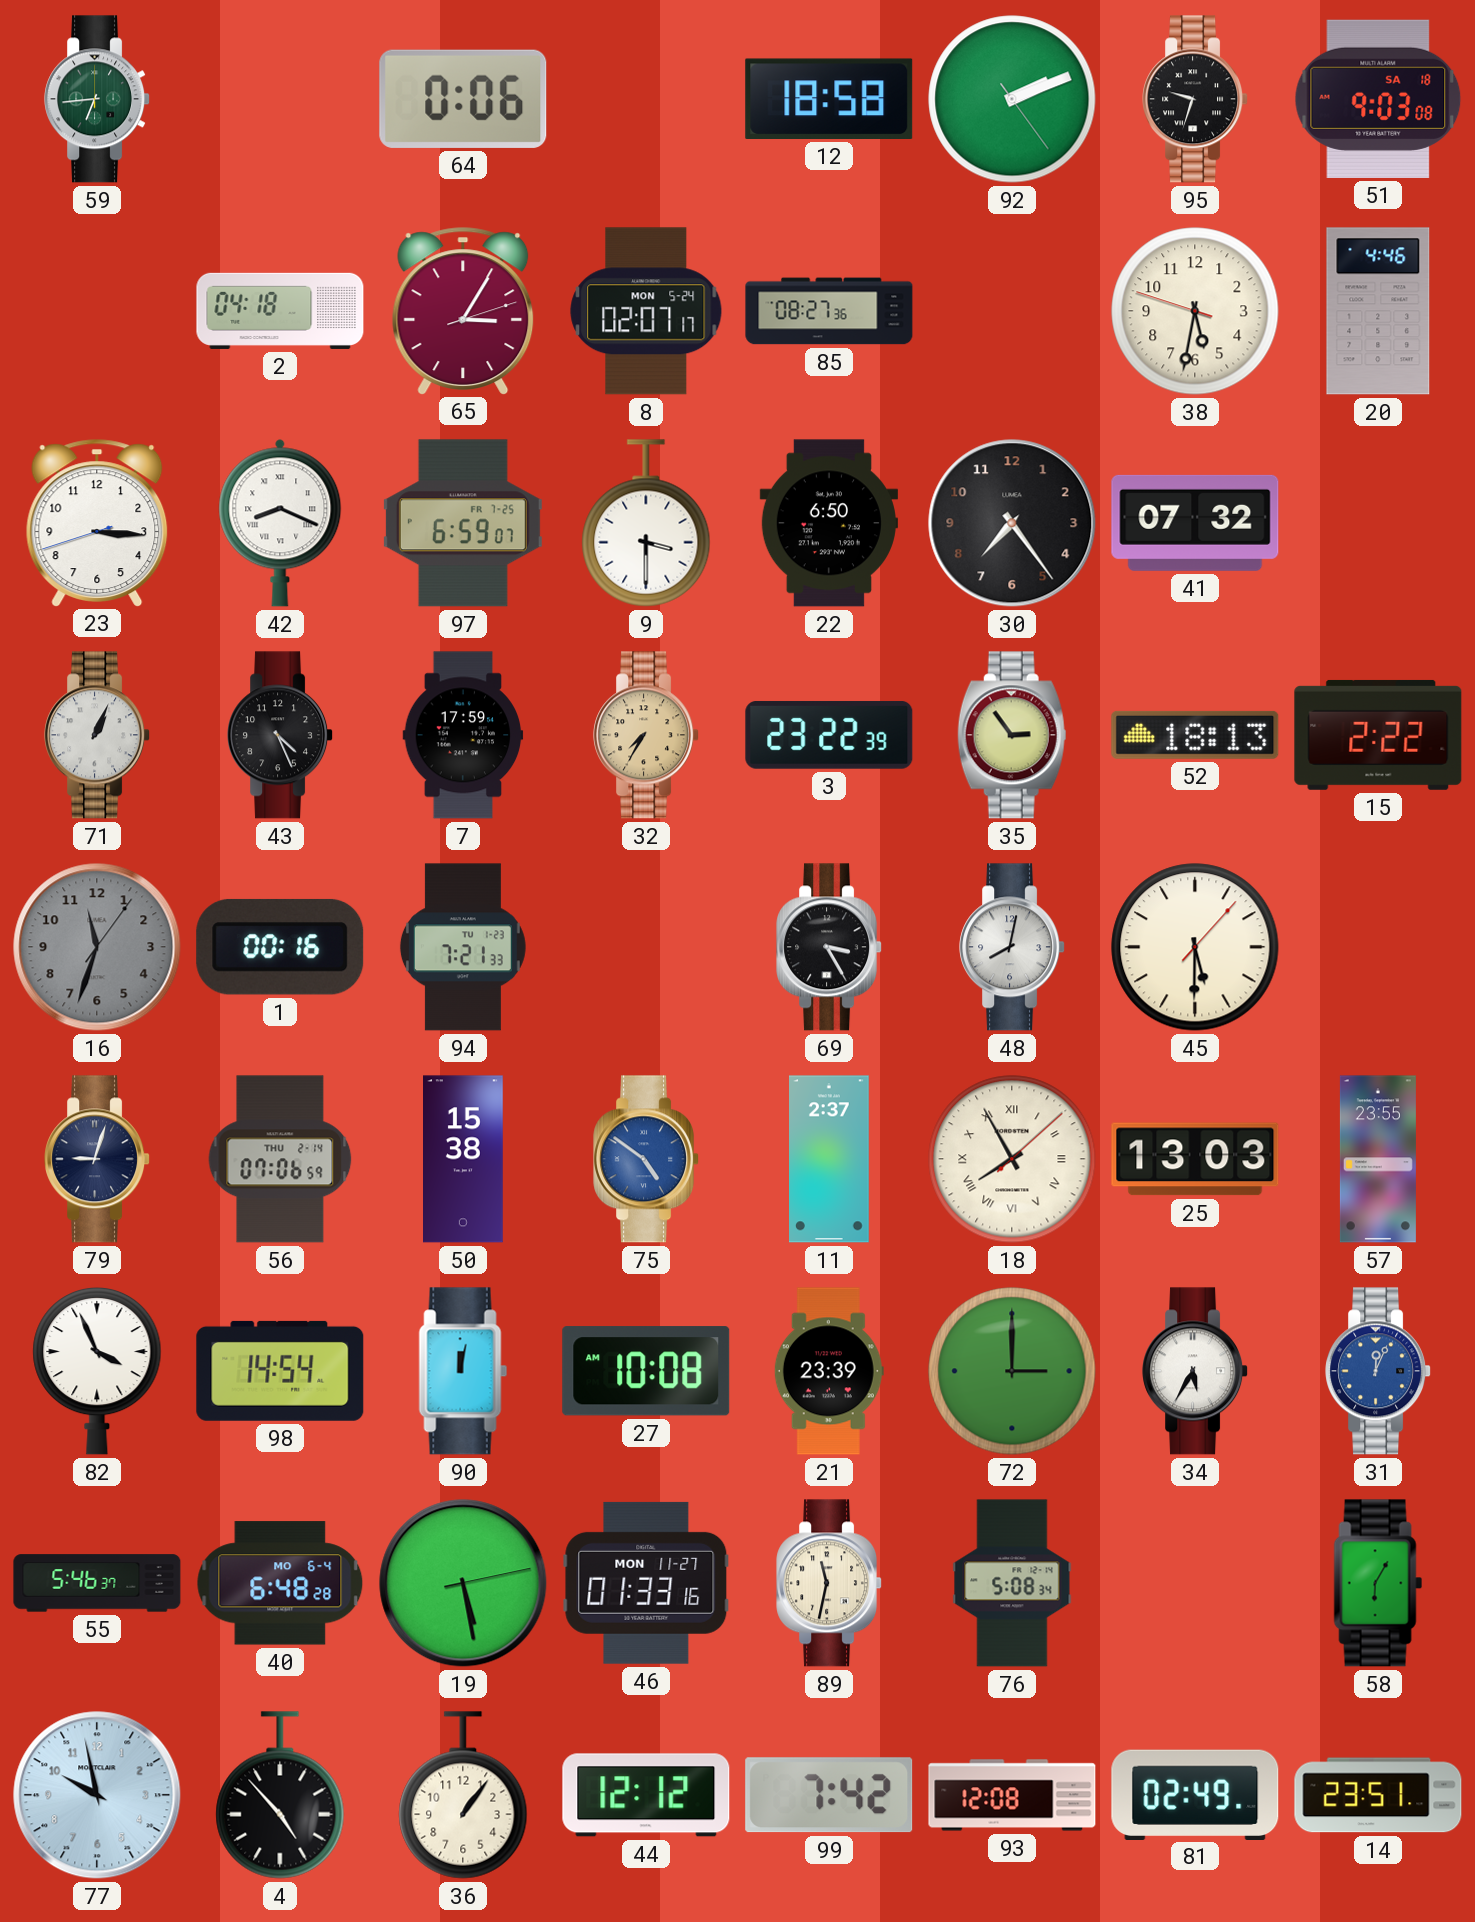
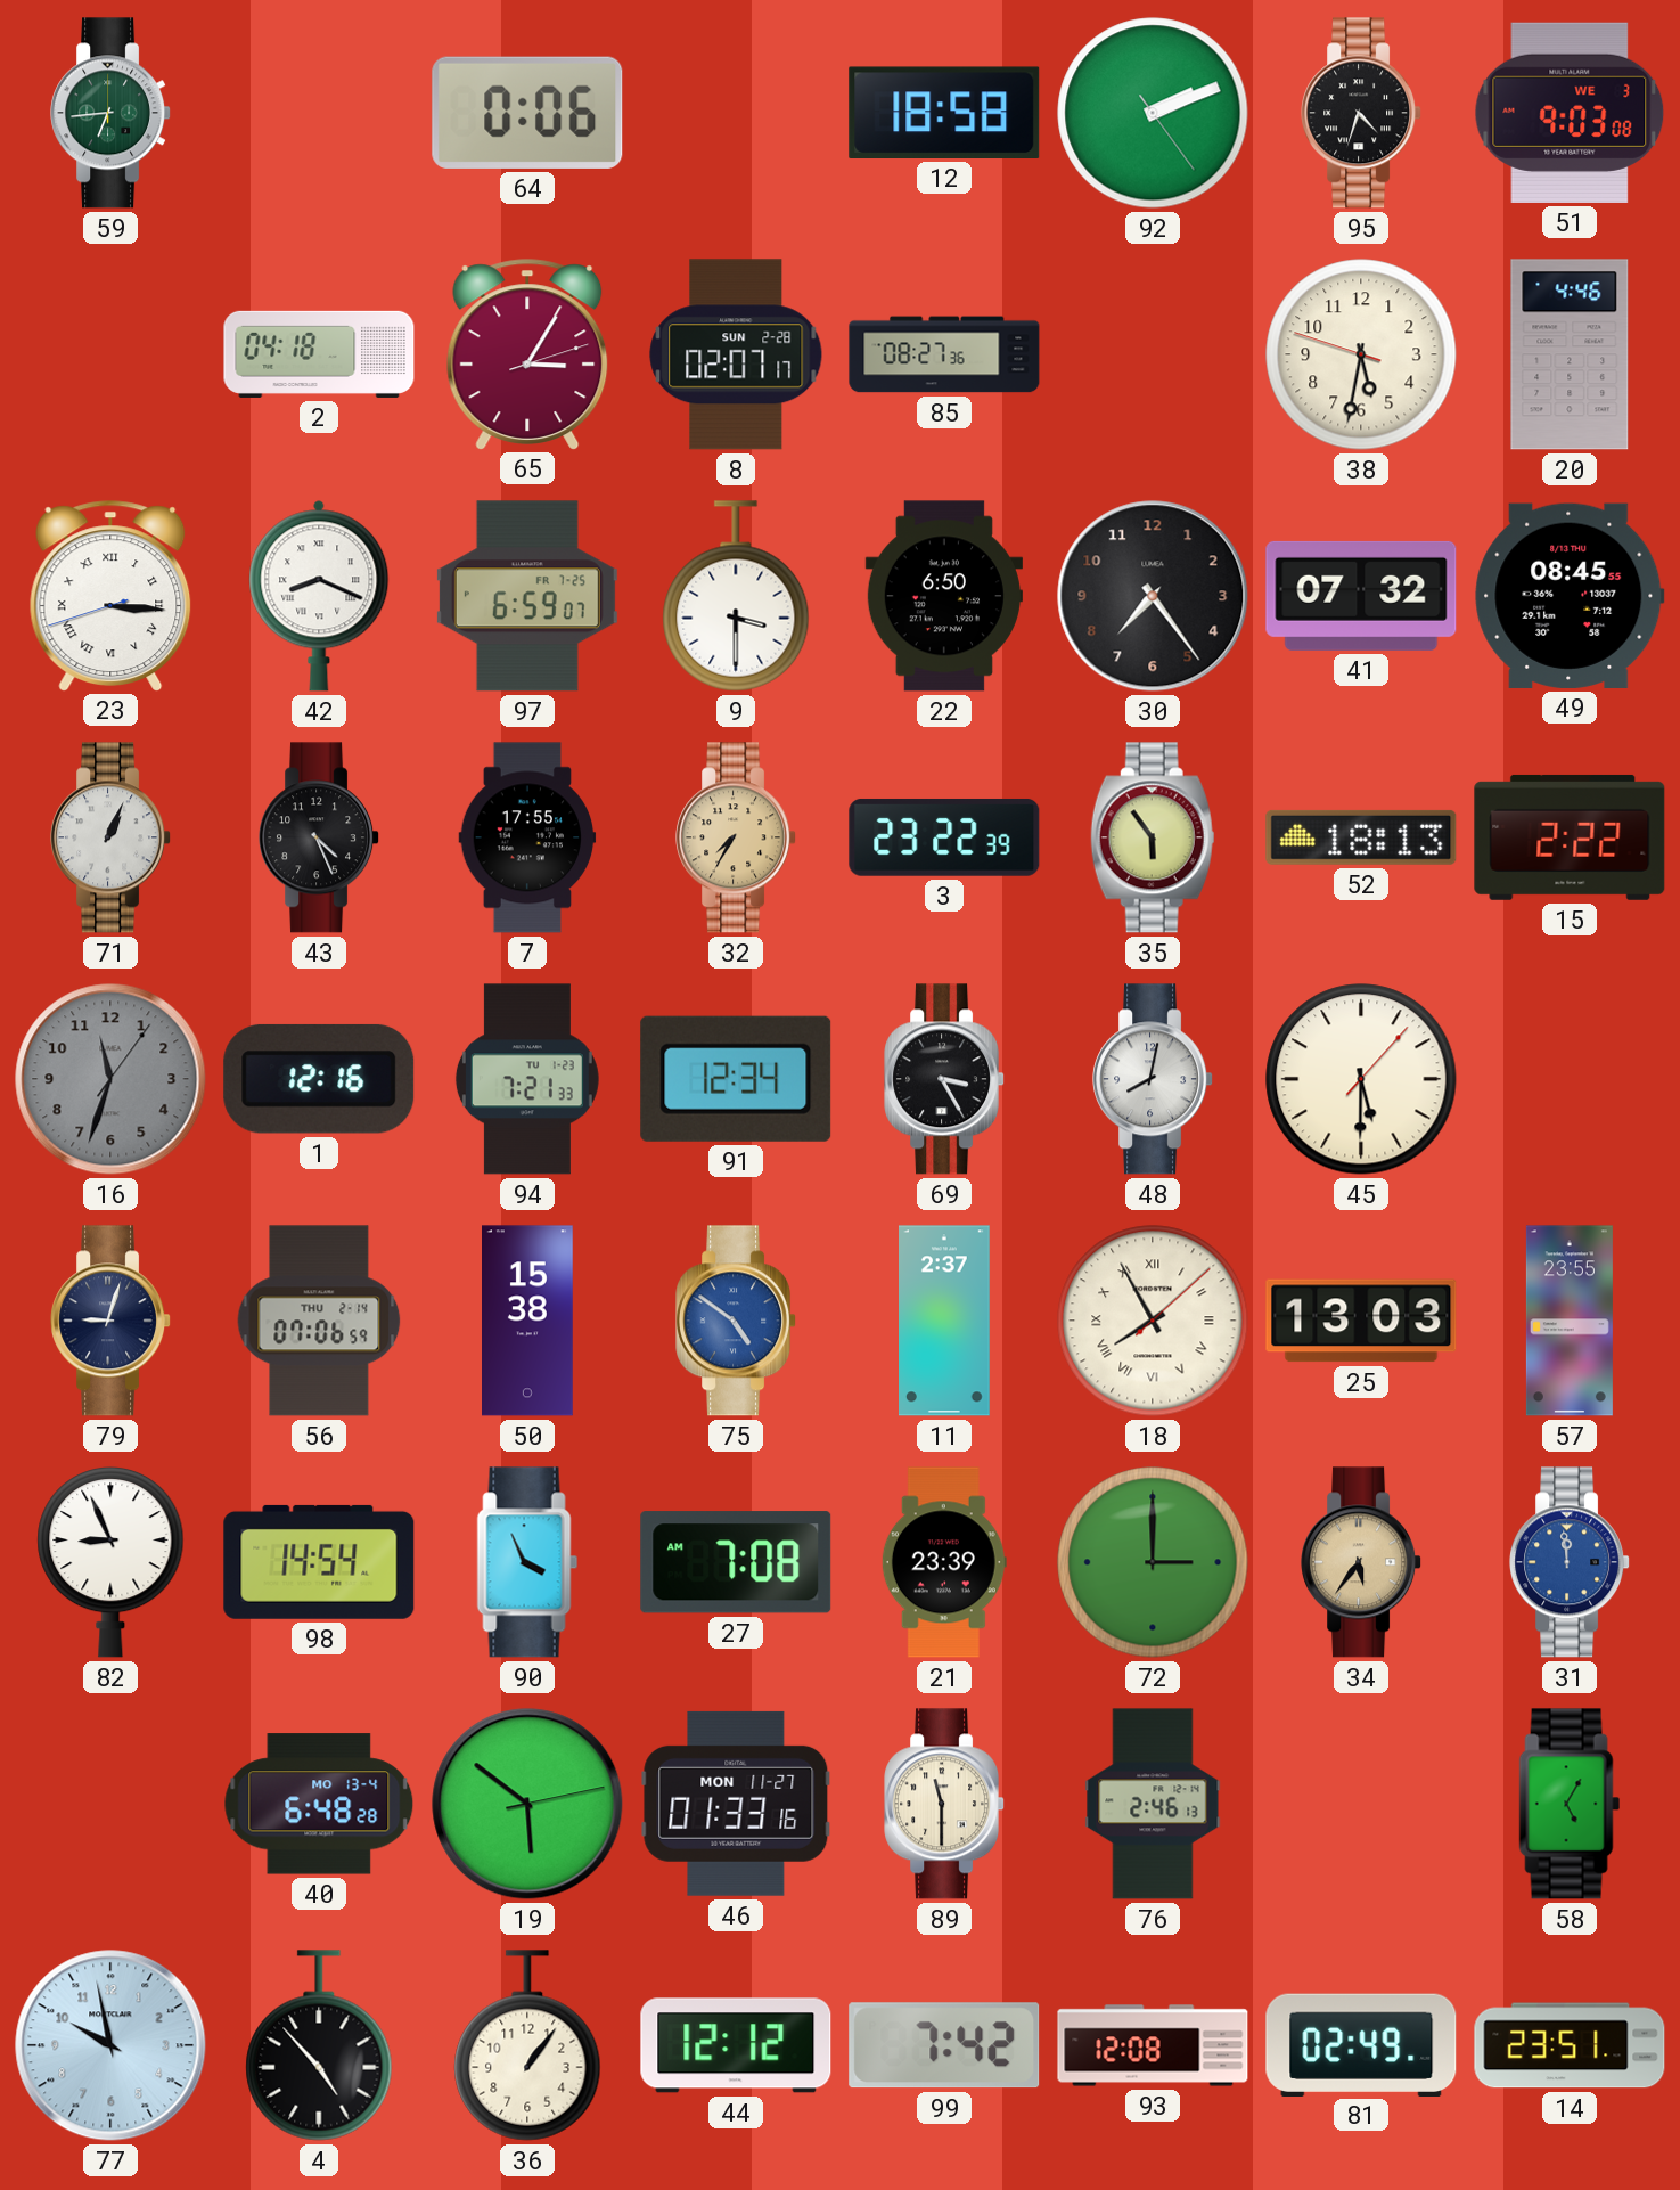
95: 9:33 -> 4:33
51 date: SA 18 -> WE 3
8 date: MON 5-24 -> SUN 2-28
23 numerals: Arabic -> Roman
49: none -> 08:45
7: 17:59 -> 17:55
35: 2:54 -> 5:54
1: 00:16 -> 12:16
91: none -> 12:34
82: 3:56 -> 8:56
90: 12:02 -> 3:56
27: 10:08 -> 7:08
34: 5:35 -> 5:36
34 dial: white -> champagne
31: 12:04 -> 11:59
55: 5:46 -> none
40 date: MO 6-4 -> MO 13-4
19: 5:28 -> 5:51
89: 11:32 -> 11:30
76: 5:08 -> 2:46
58: 6:05 -> 5:05
